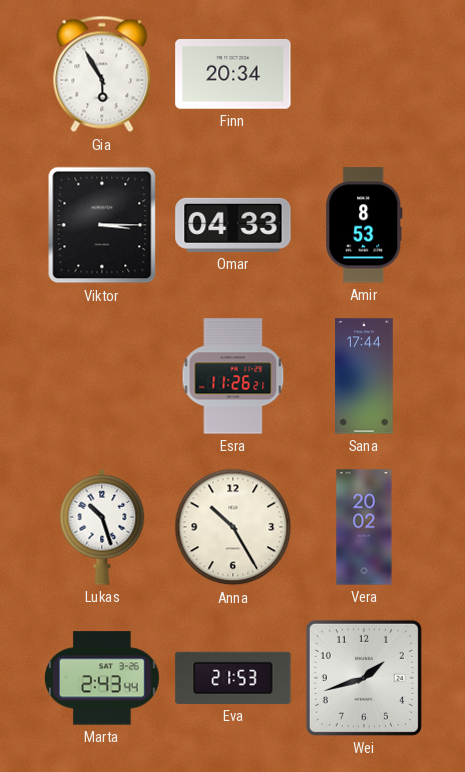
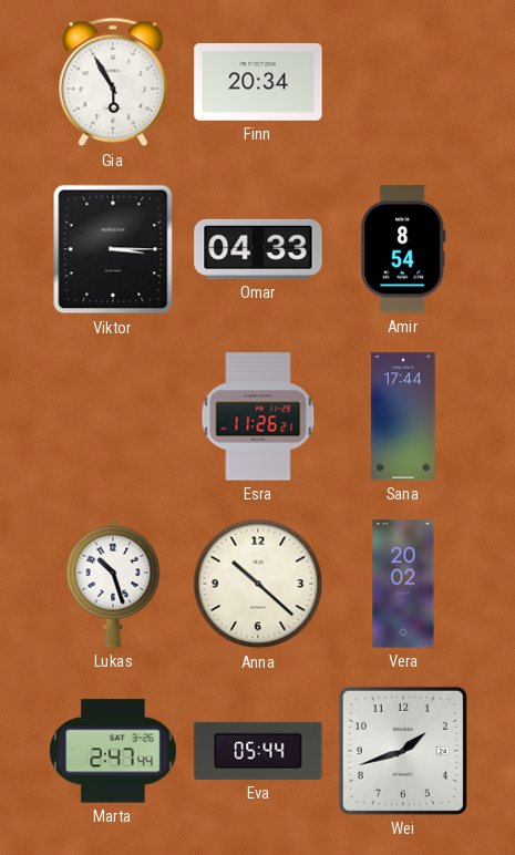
Amir: 8:53 -> 8:54
Anna: 10:25 -> 10:22
Marta: 2:43 -> 2:47
Eva: 21:53 -> 05:44
